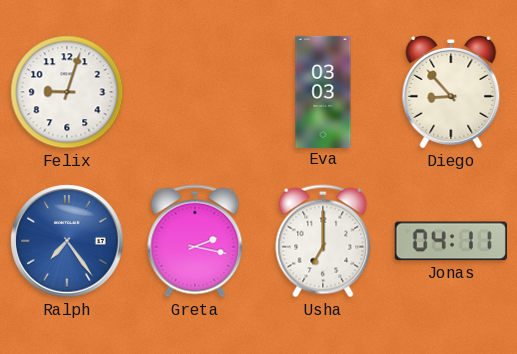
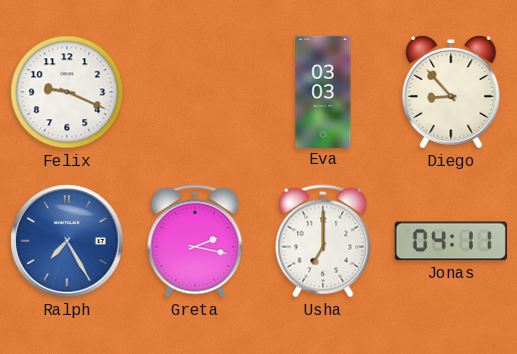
Felix: 9:03 -> 9:19
Ralph: 7:24 -> 7:25
